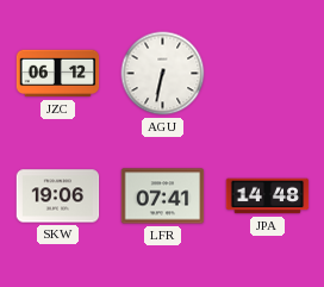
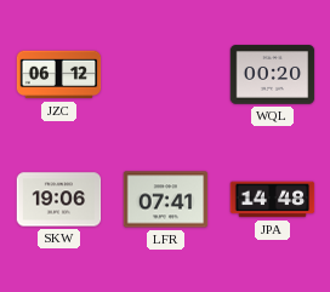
AGU: 6:32 -> none
WQL: none -> 00:20
